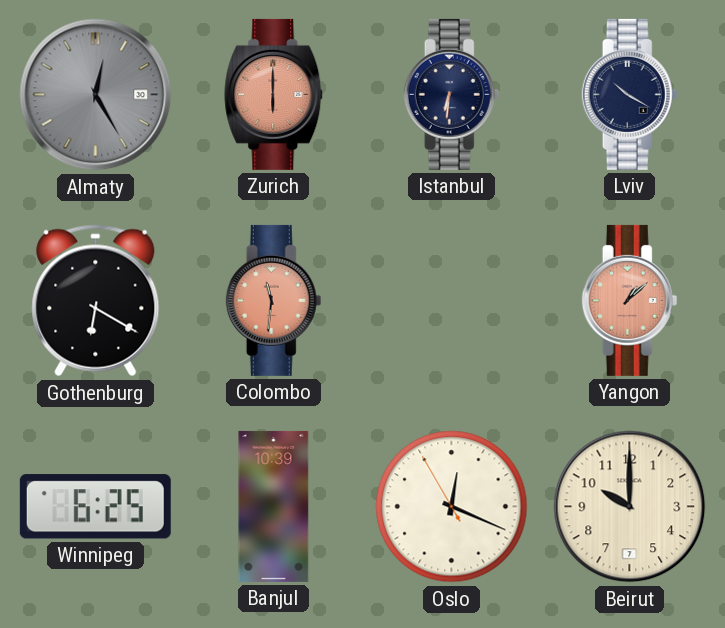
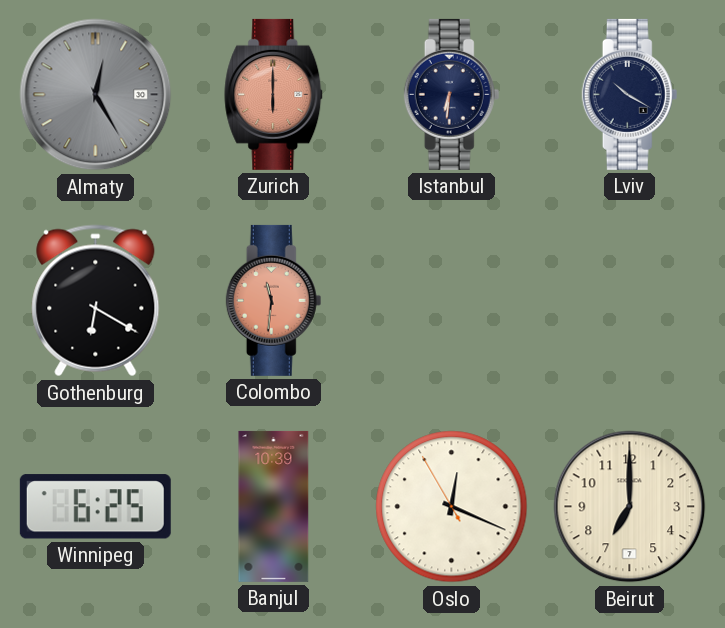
Yangon: 1:08 -> none
Beirut: 10:00 -> 7:00
